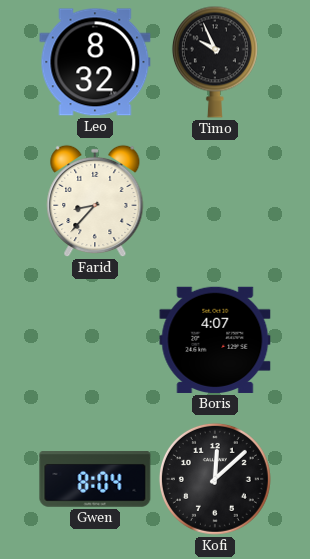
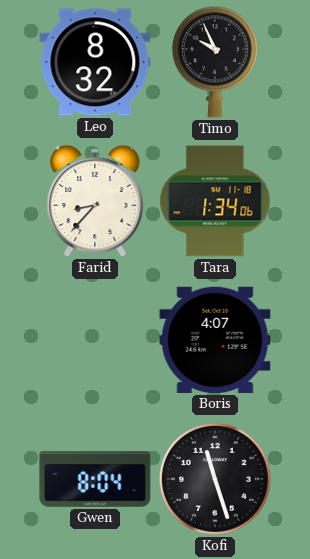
Tara: none -> 1:34
Kofi: 12:08 -> 11:27
